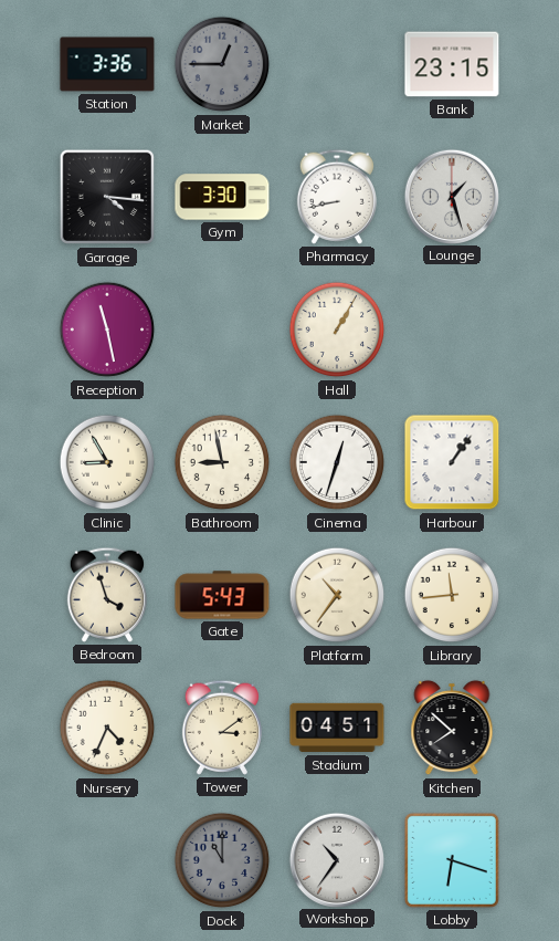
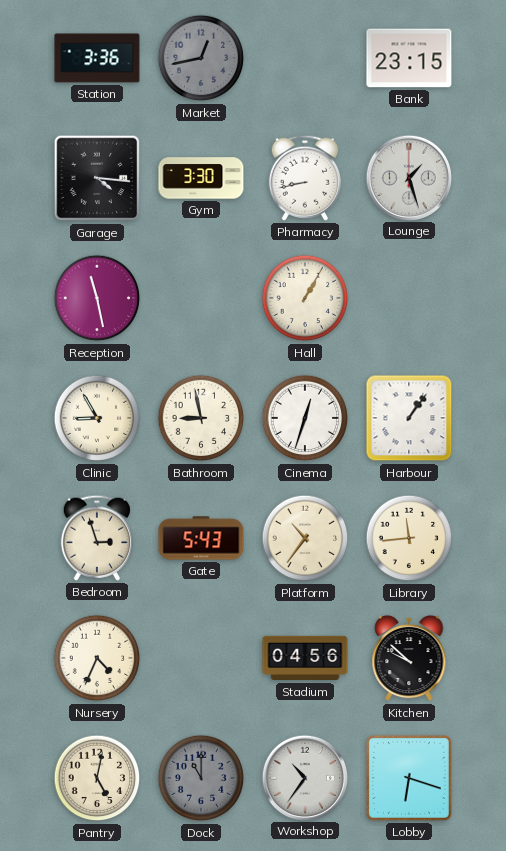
Market: 12:45 -> 12:43
Bedroom: 3:57 -> 2:57
Tower: 3:09 -> none
Stadium: 04:51 -> 04:56
Kitchen: 7:52 -> 9:52
Pantry: none -> 5:02
